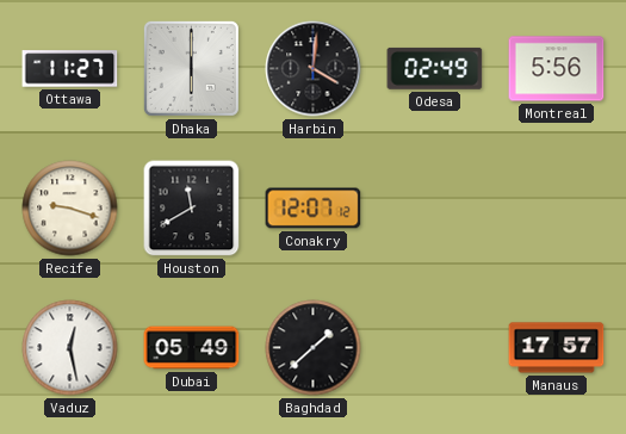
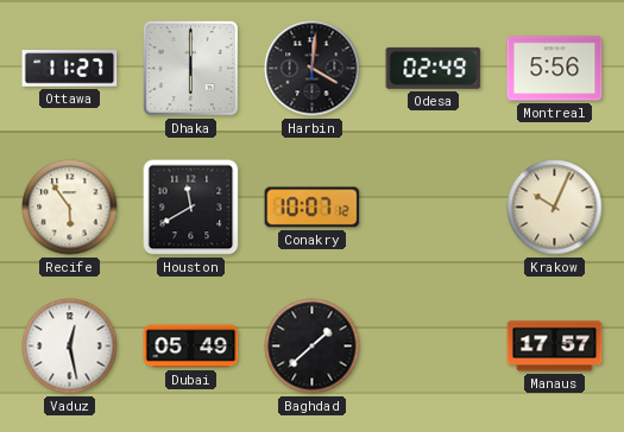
Recife: 9:18 -> 5:54
Conakry: 12:07 -> 10:07
Krakow: none -> 10:04
